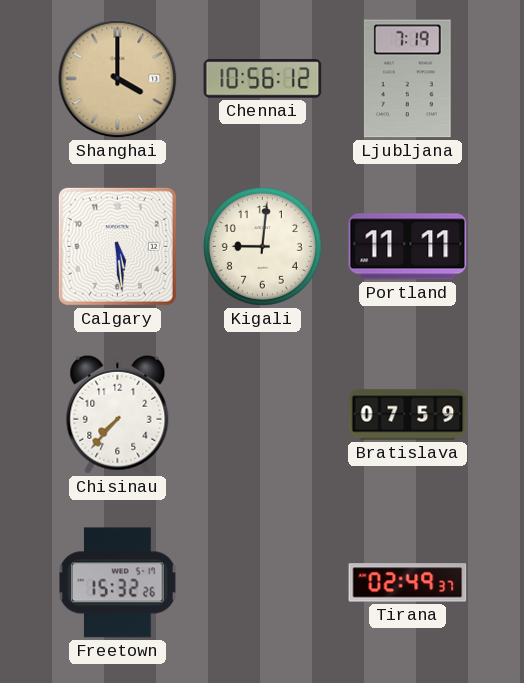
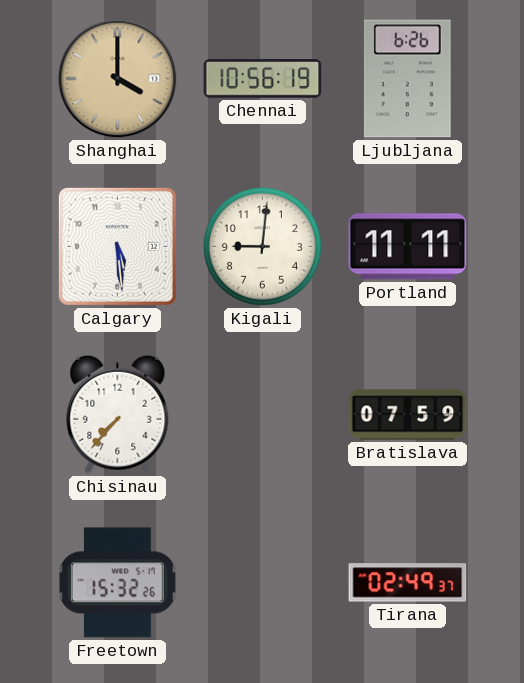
Chennai: 10:56:12 -> 10:56:19
Ljubljana: 7:19 -> 6:26
